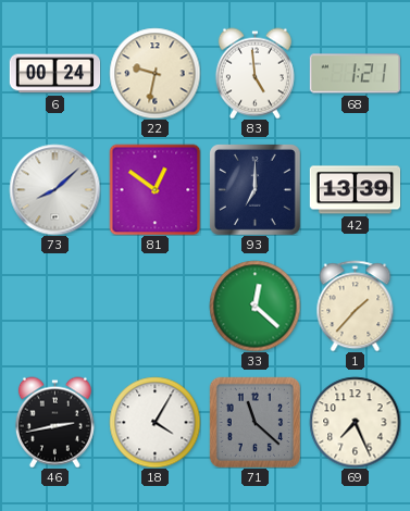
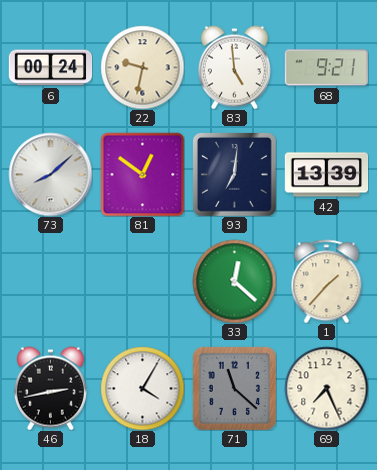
68: 1:21 -> 9:21
93: 7:00 -> 7:01
